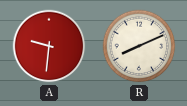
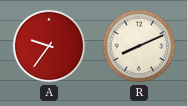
A: 9:31 -> 9:36
